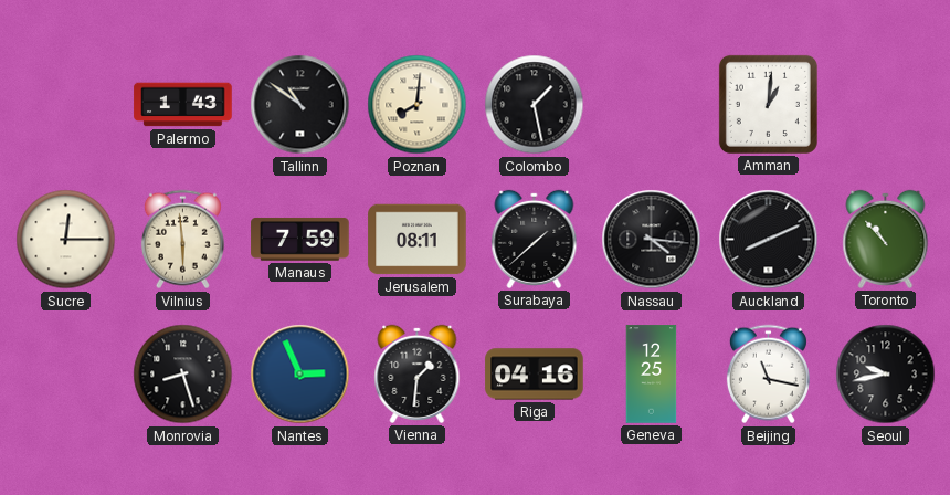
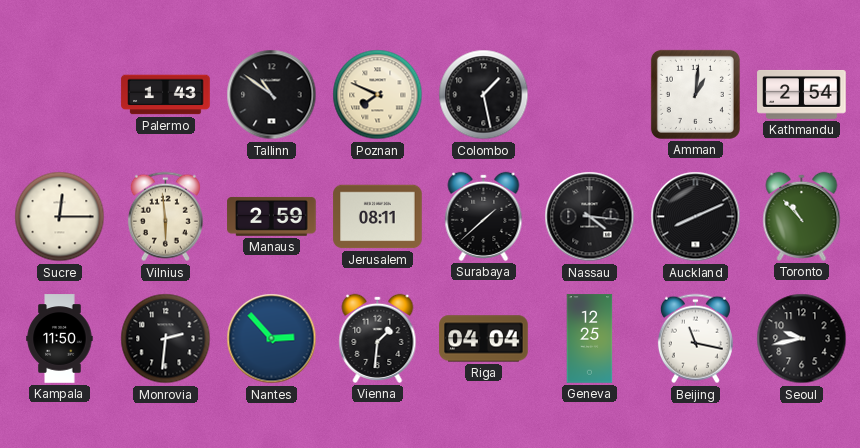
Poznan: 8:01 -> 7:49
Kathmandu: none -> 2:54
Manaus: 7:59 -> 2:59
Kampala: none -> 11:50
Monrovia: 8:27 -> 2:31
Nantes: 2:56 -> 2:53
Riga: 04:16 -> 04:04
